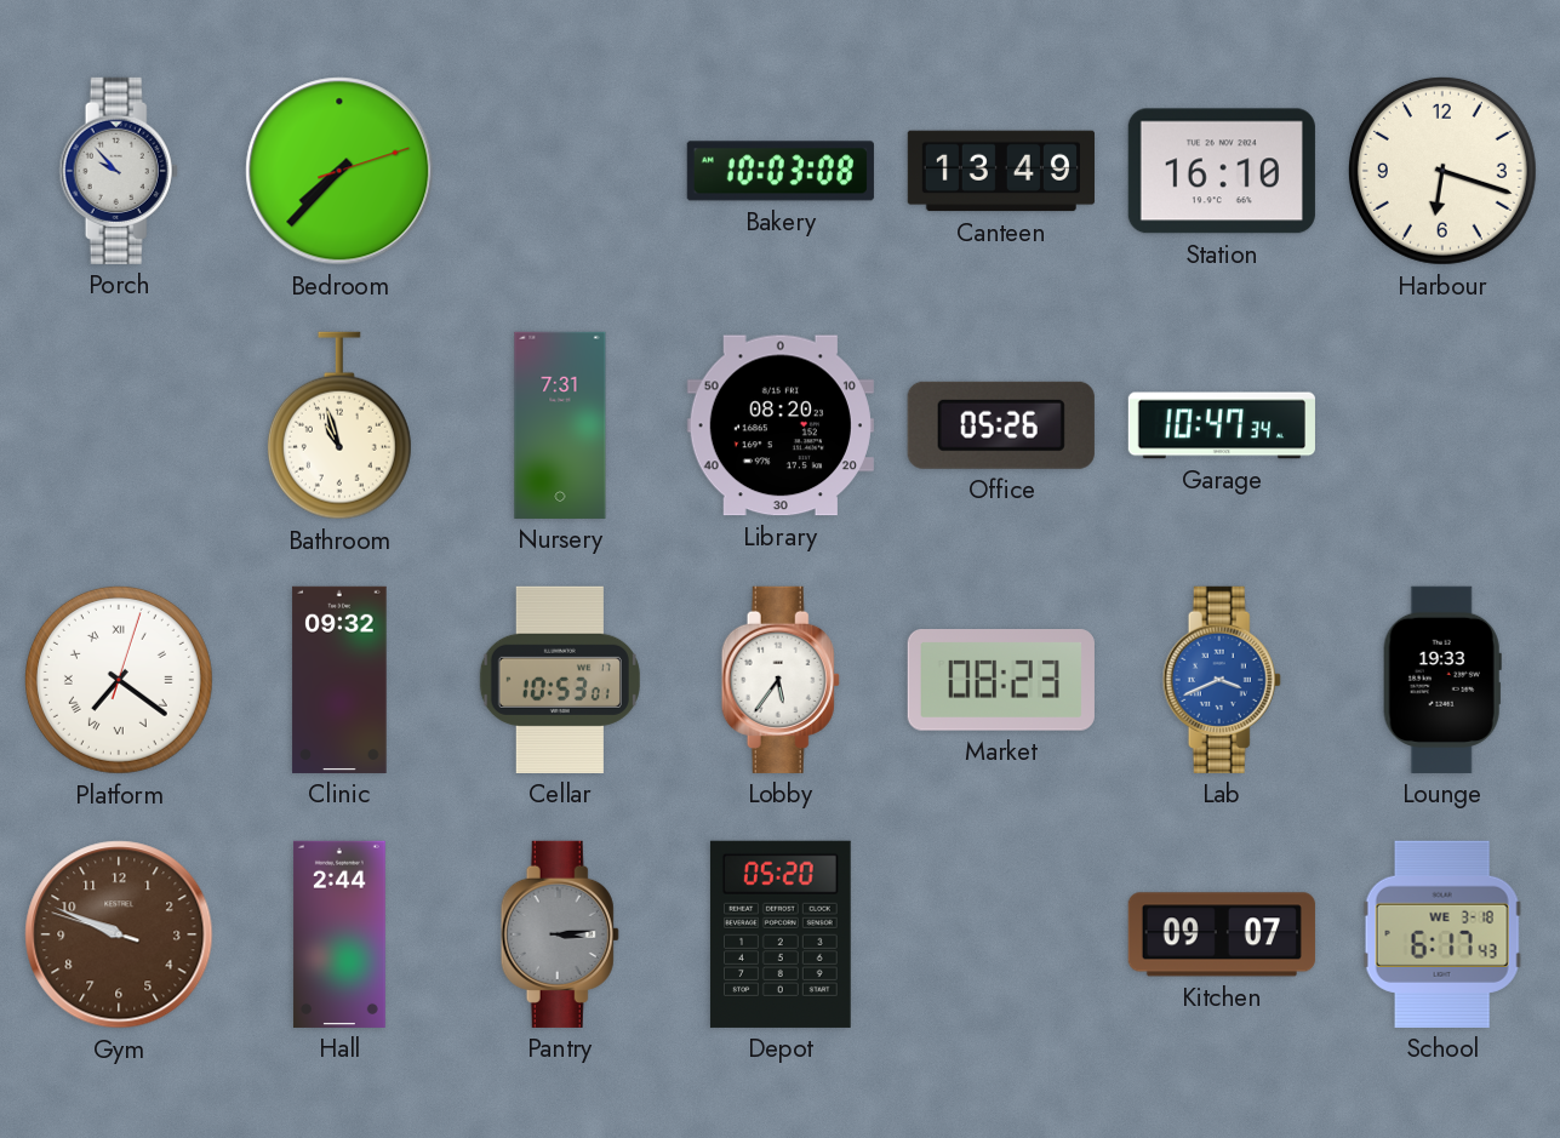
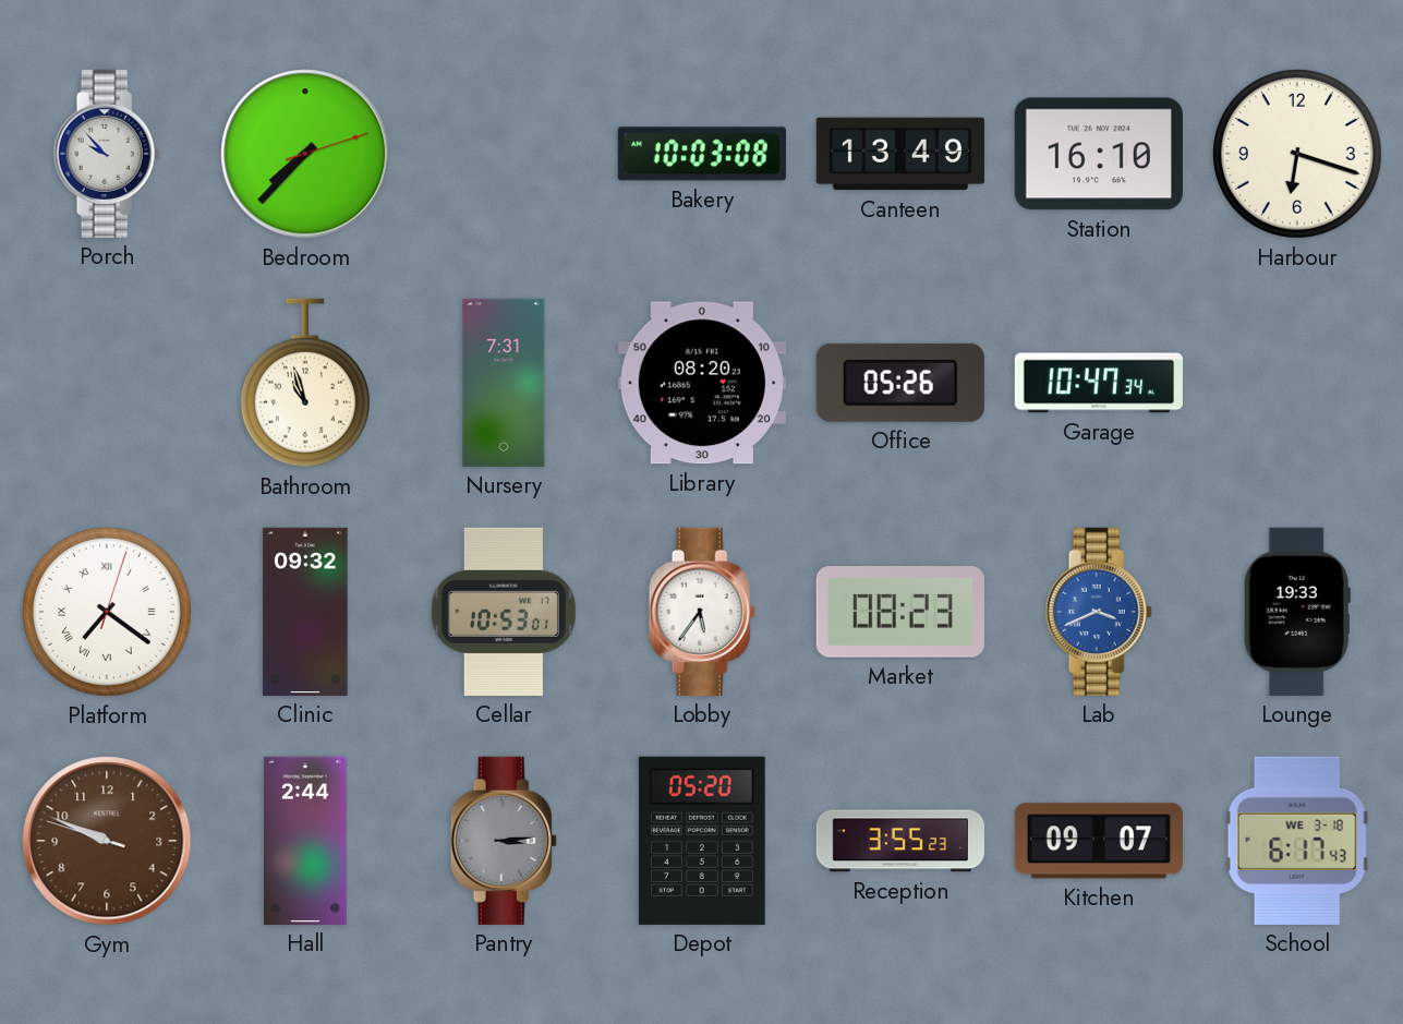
Reception: none -> 3:55
